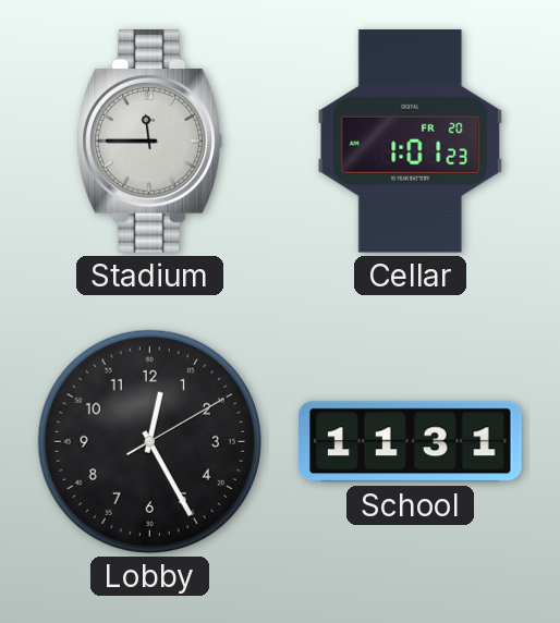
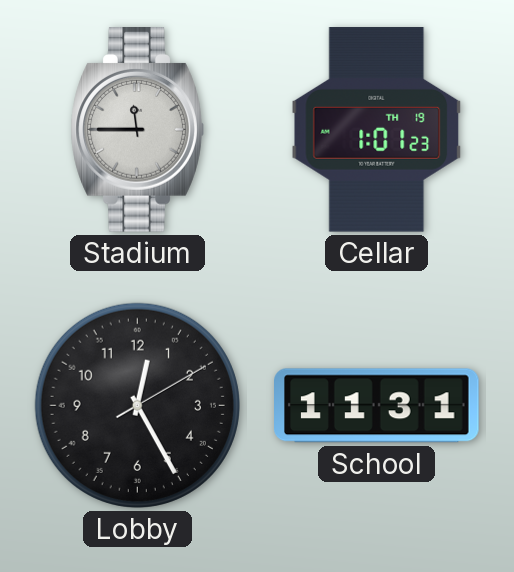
Cellar date: FR 20 -> TH 19
